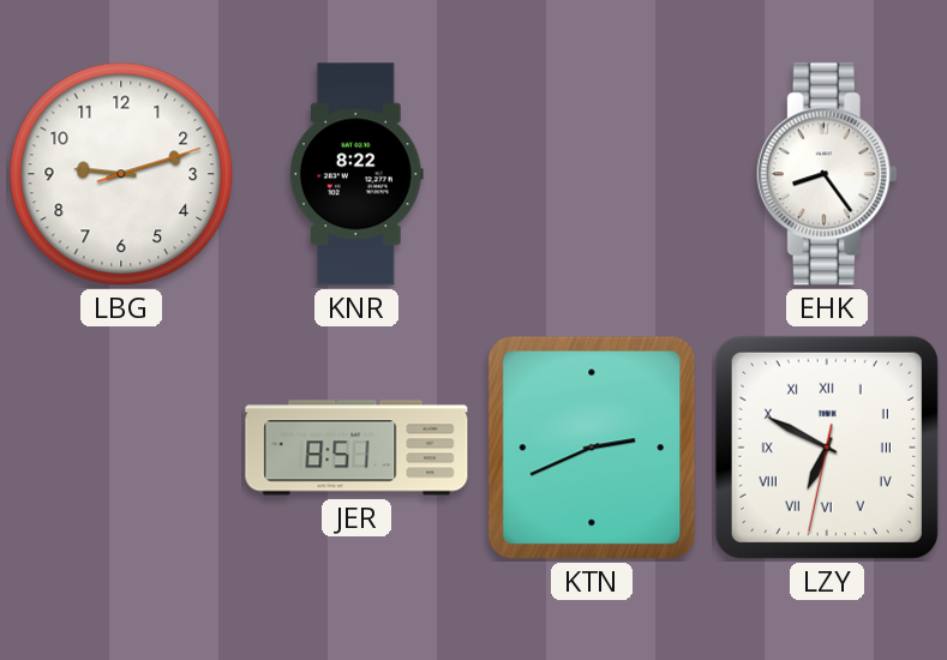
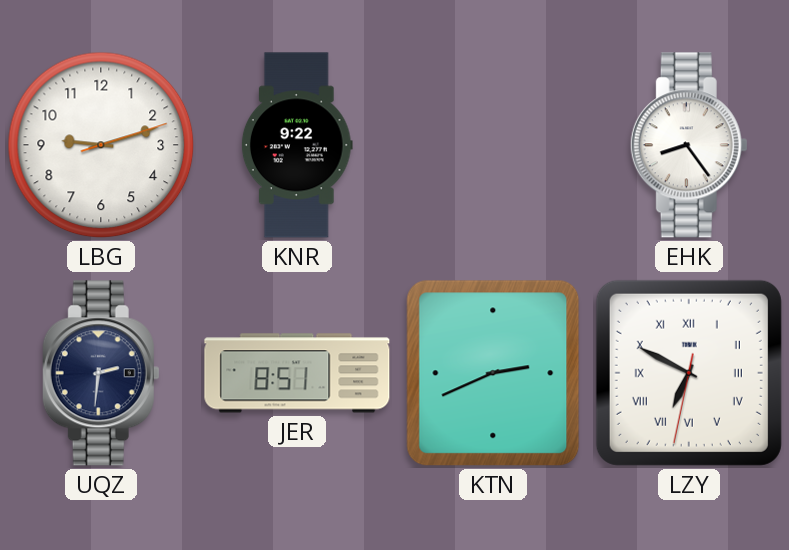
KNR: 8:22 -> 9:22
UQZ: none -> 2:31
